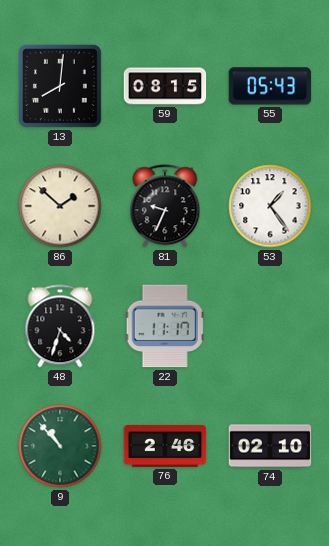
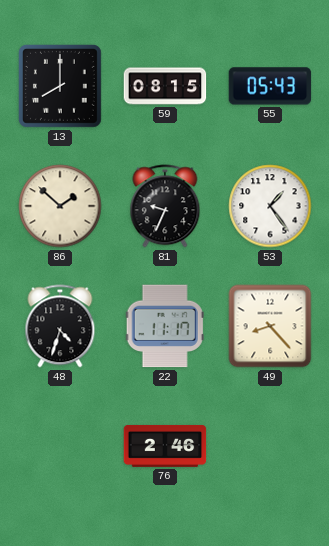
13: 8:01 -> 8:00
49: none -> 8:23
9: 10:53 -> none
74: 02:10 -> none
